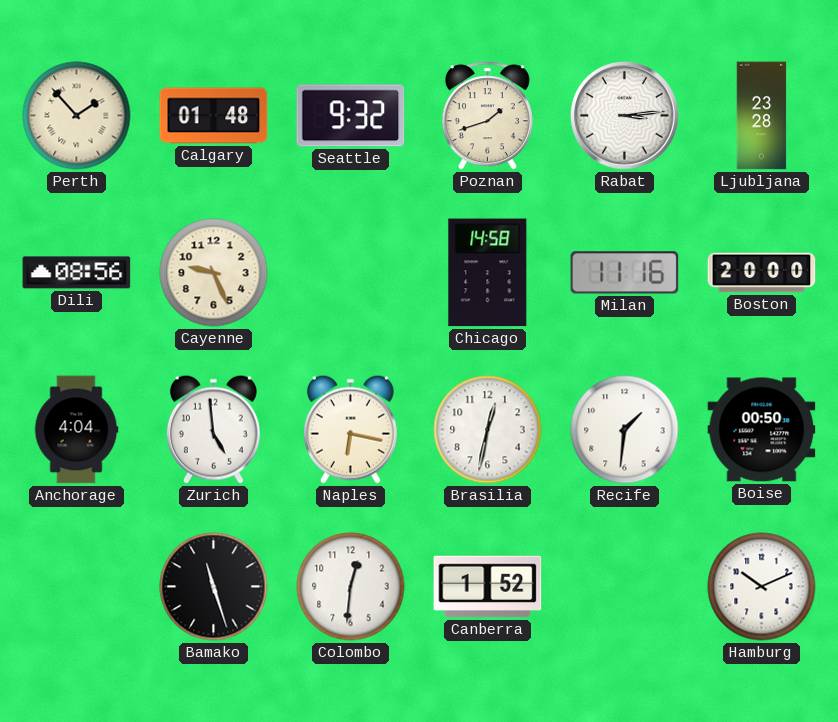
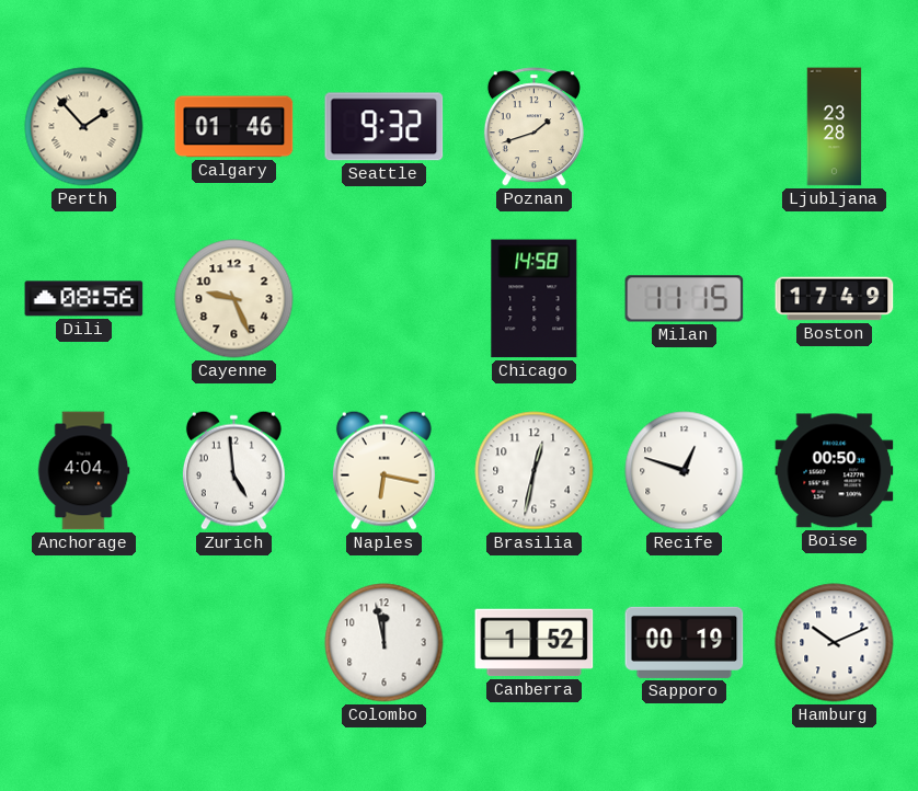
Calgary: 01:48 -> 01:46
Rabat: 3:14 -> none
Milan: 11:16 -> 11:15
Boston: 20:00 -> 17:49
Recife: 1:31 -> 12:48
Bamako: 11:27 -> none
Colombo: 12:31 -> 11:58
Sapporo: none -> 00:19
